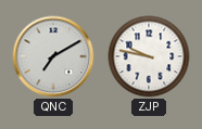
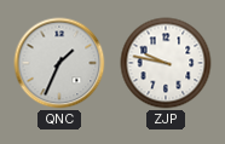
QNC: 7:10 -> 1:34
